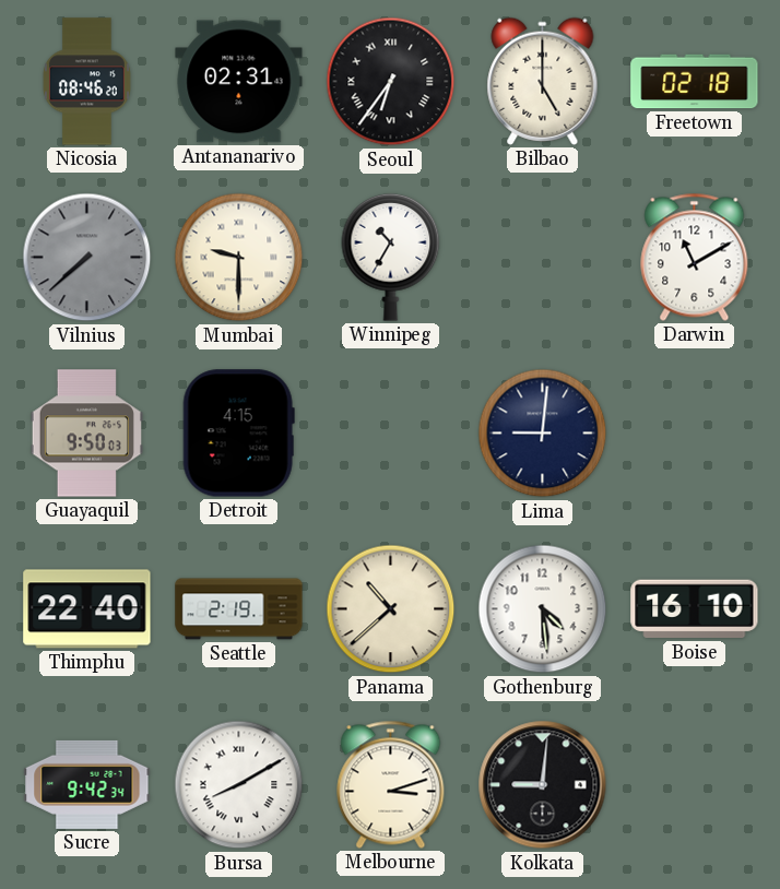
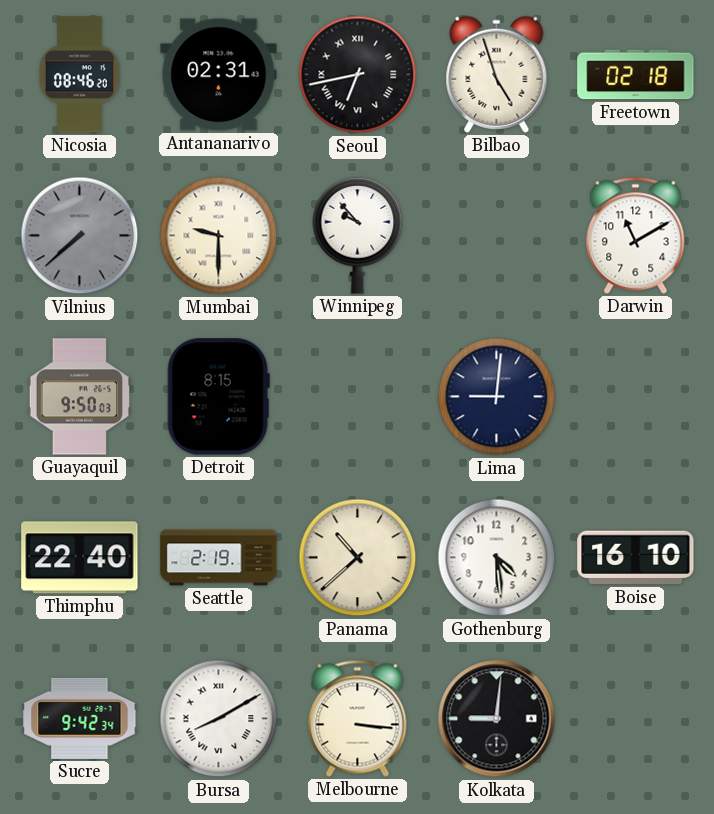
Seoul: 6:36 -> 6:43
Bilbao: 5:00 -> 4:57
Winnipeg: 10:35 -> 9:53
Detroit: 4:15 -> 8:15
Melbourne: 3:12 -> 3:16
